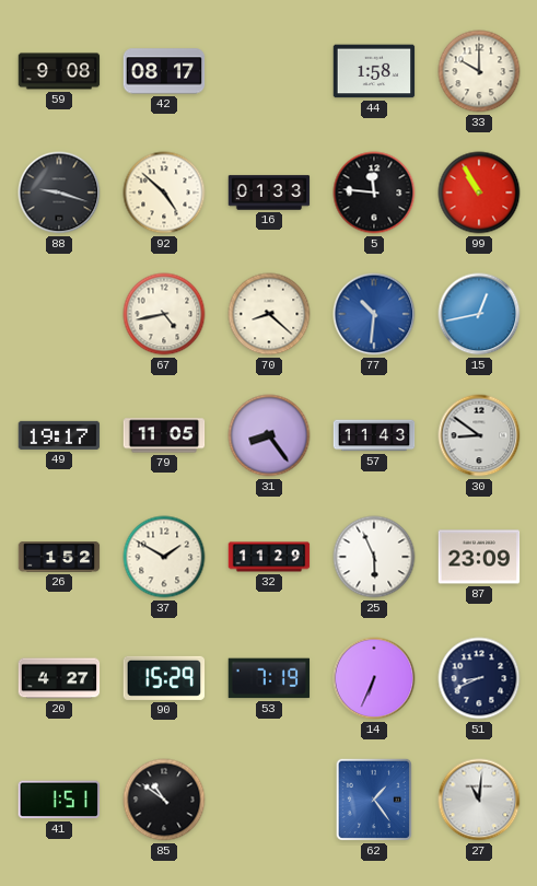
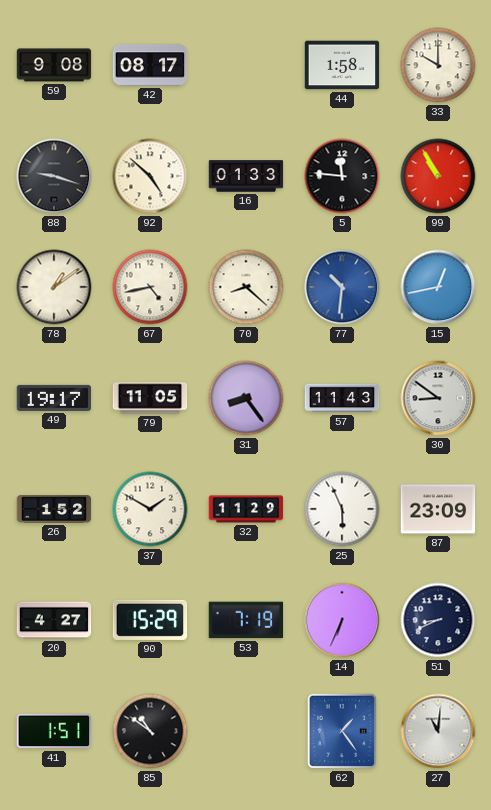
78: none -> 1:09
